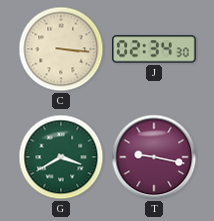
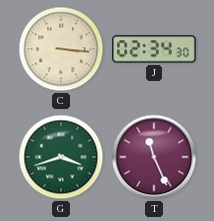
G: 3:40 -> 3:42
T: 9:17 -> 11:26
